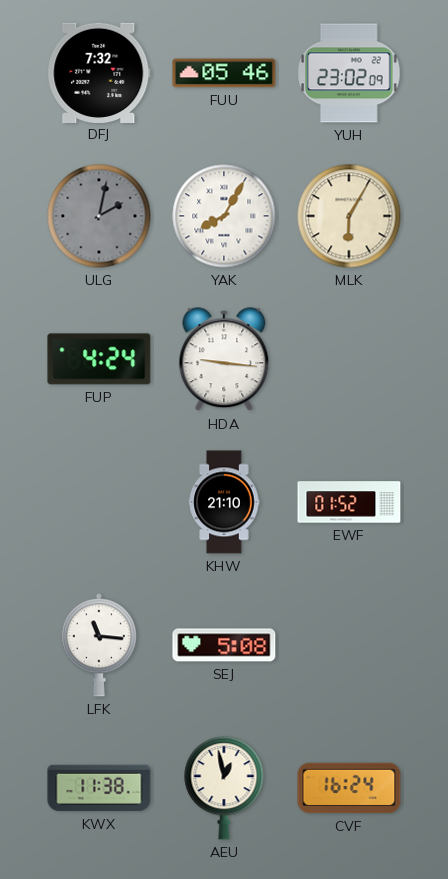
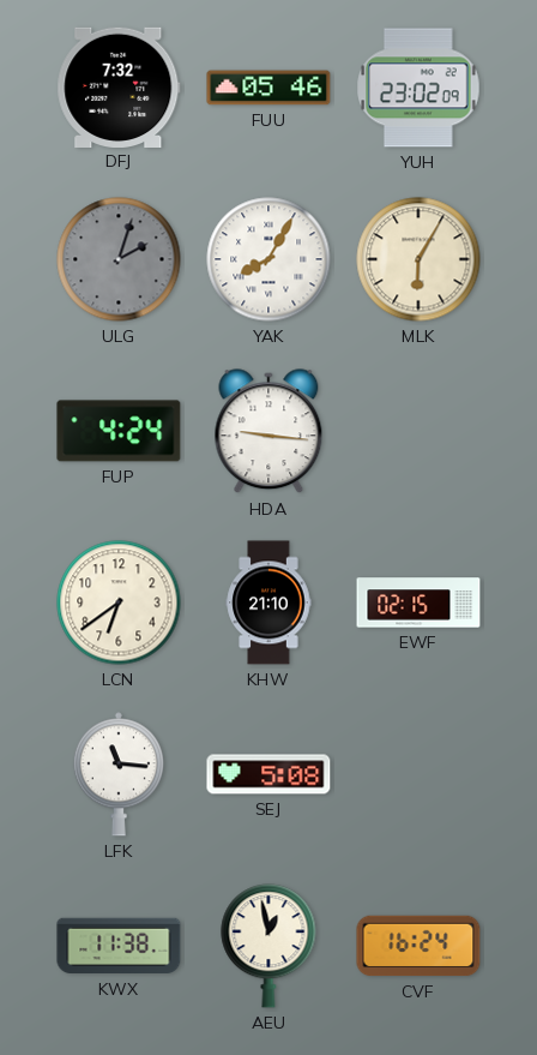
ULG: 2:02 -> 2:03
LCN: none -> 6:39
EWF: 01:52 -> 02:15
